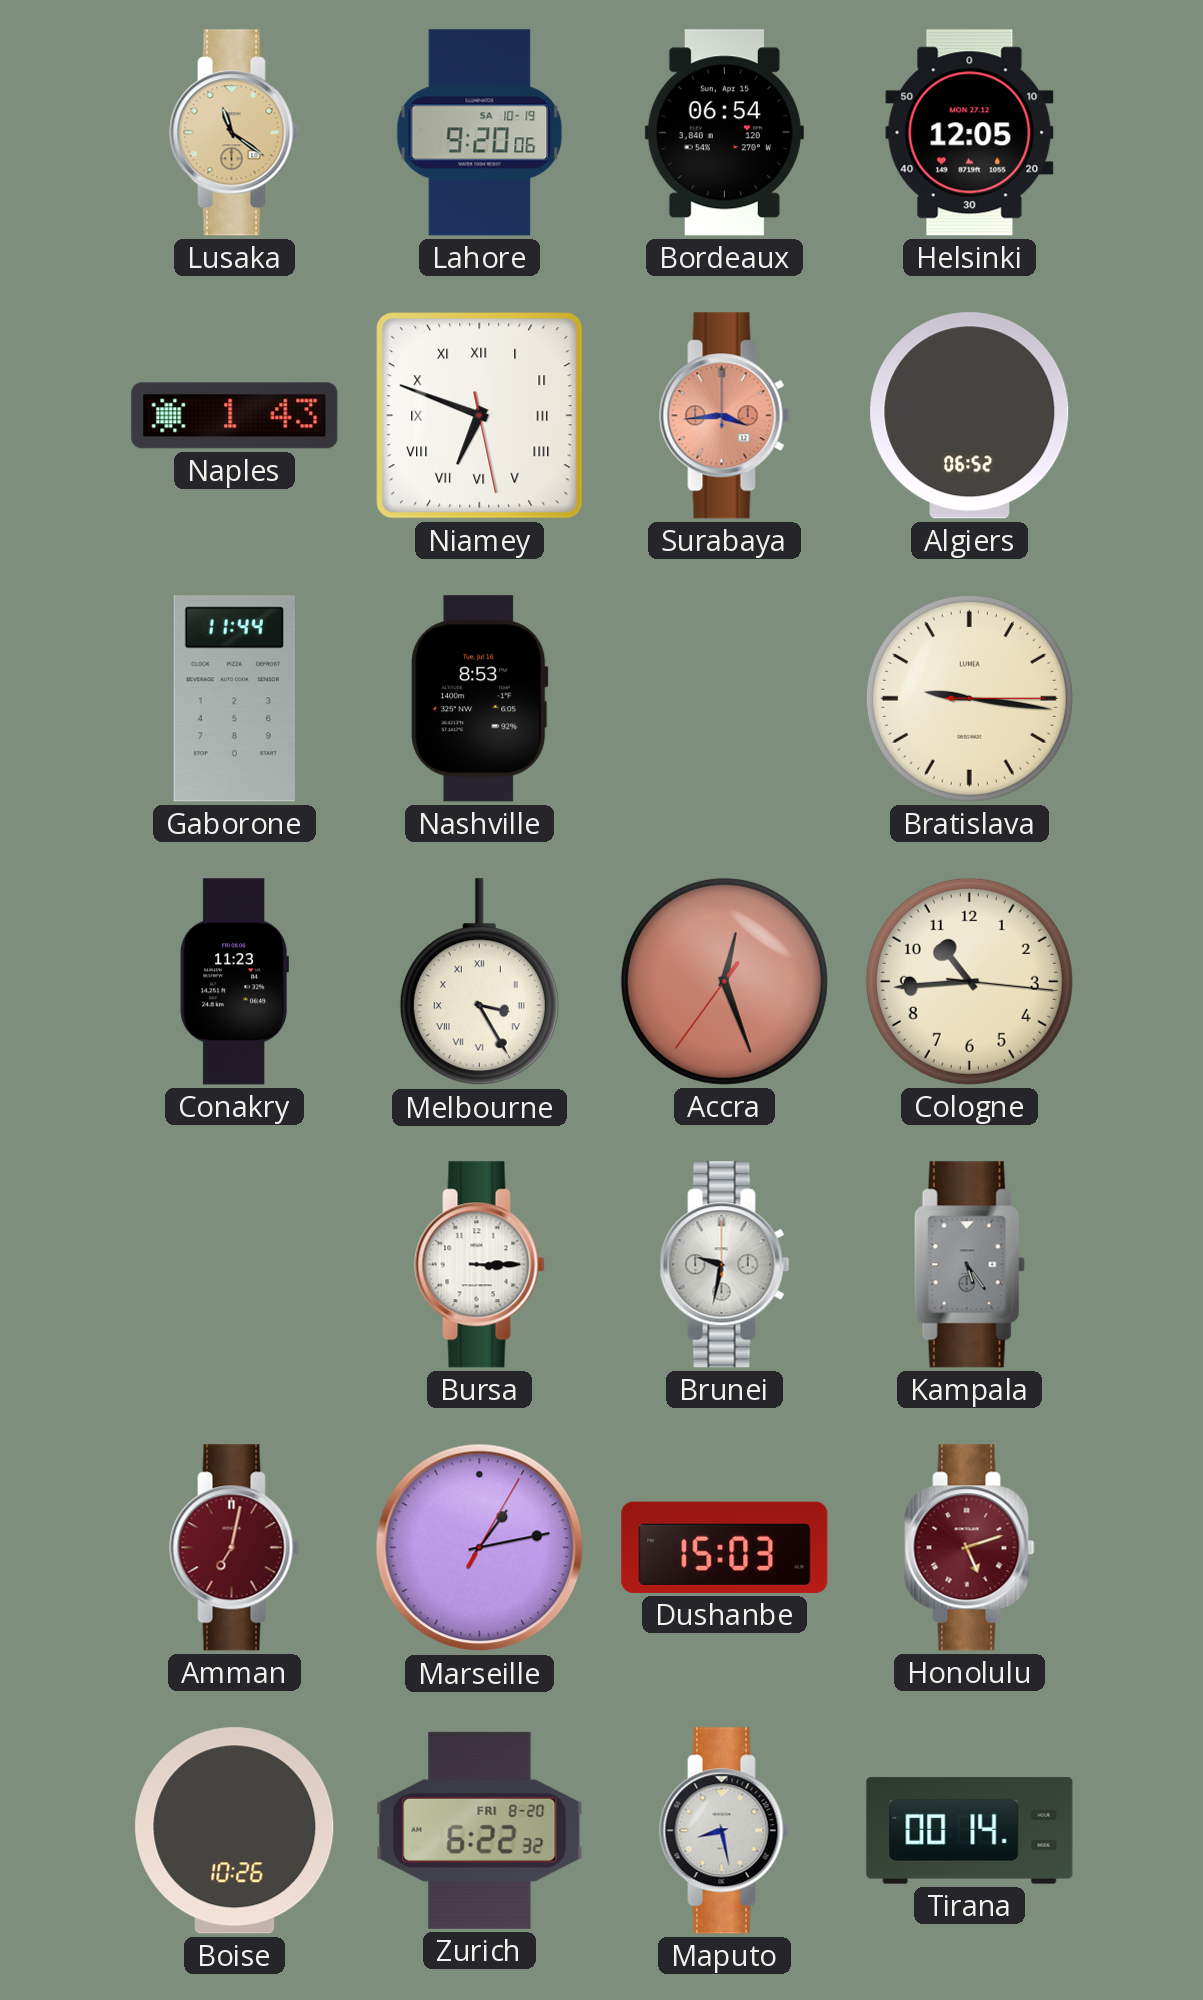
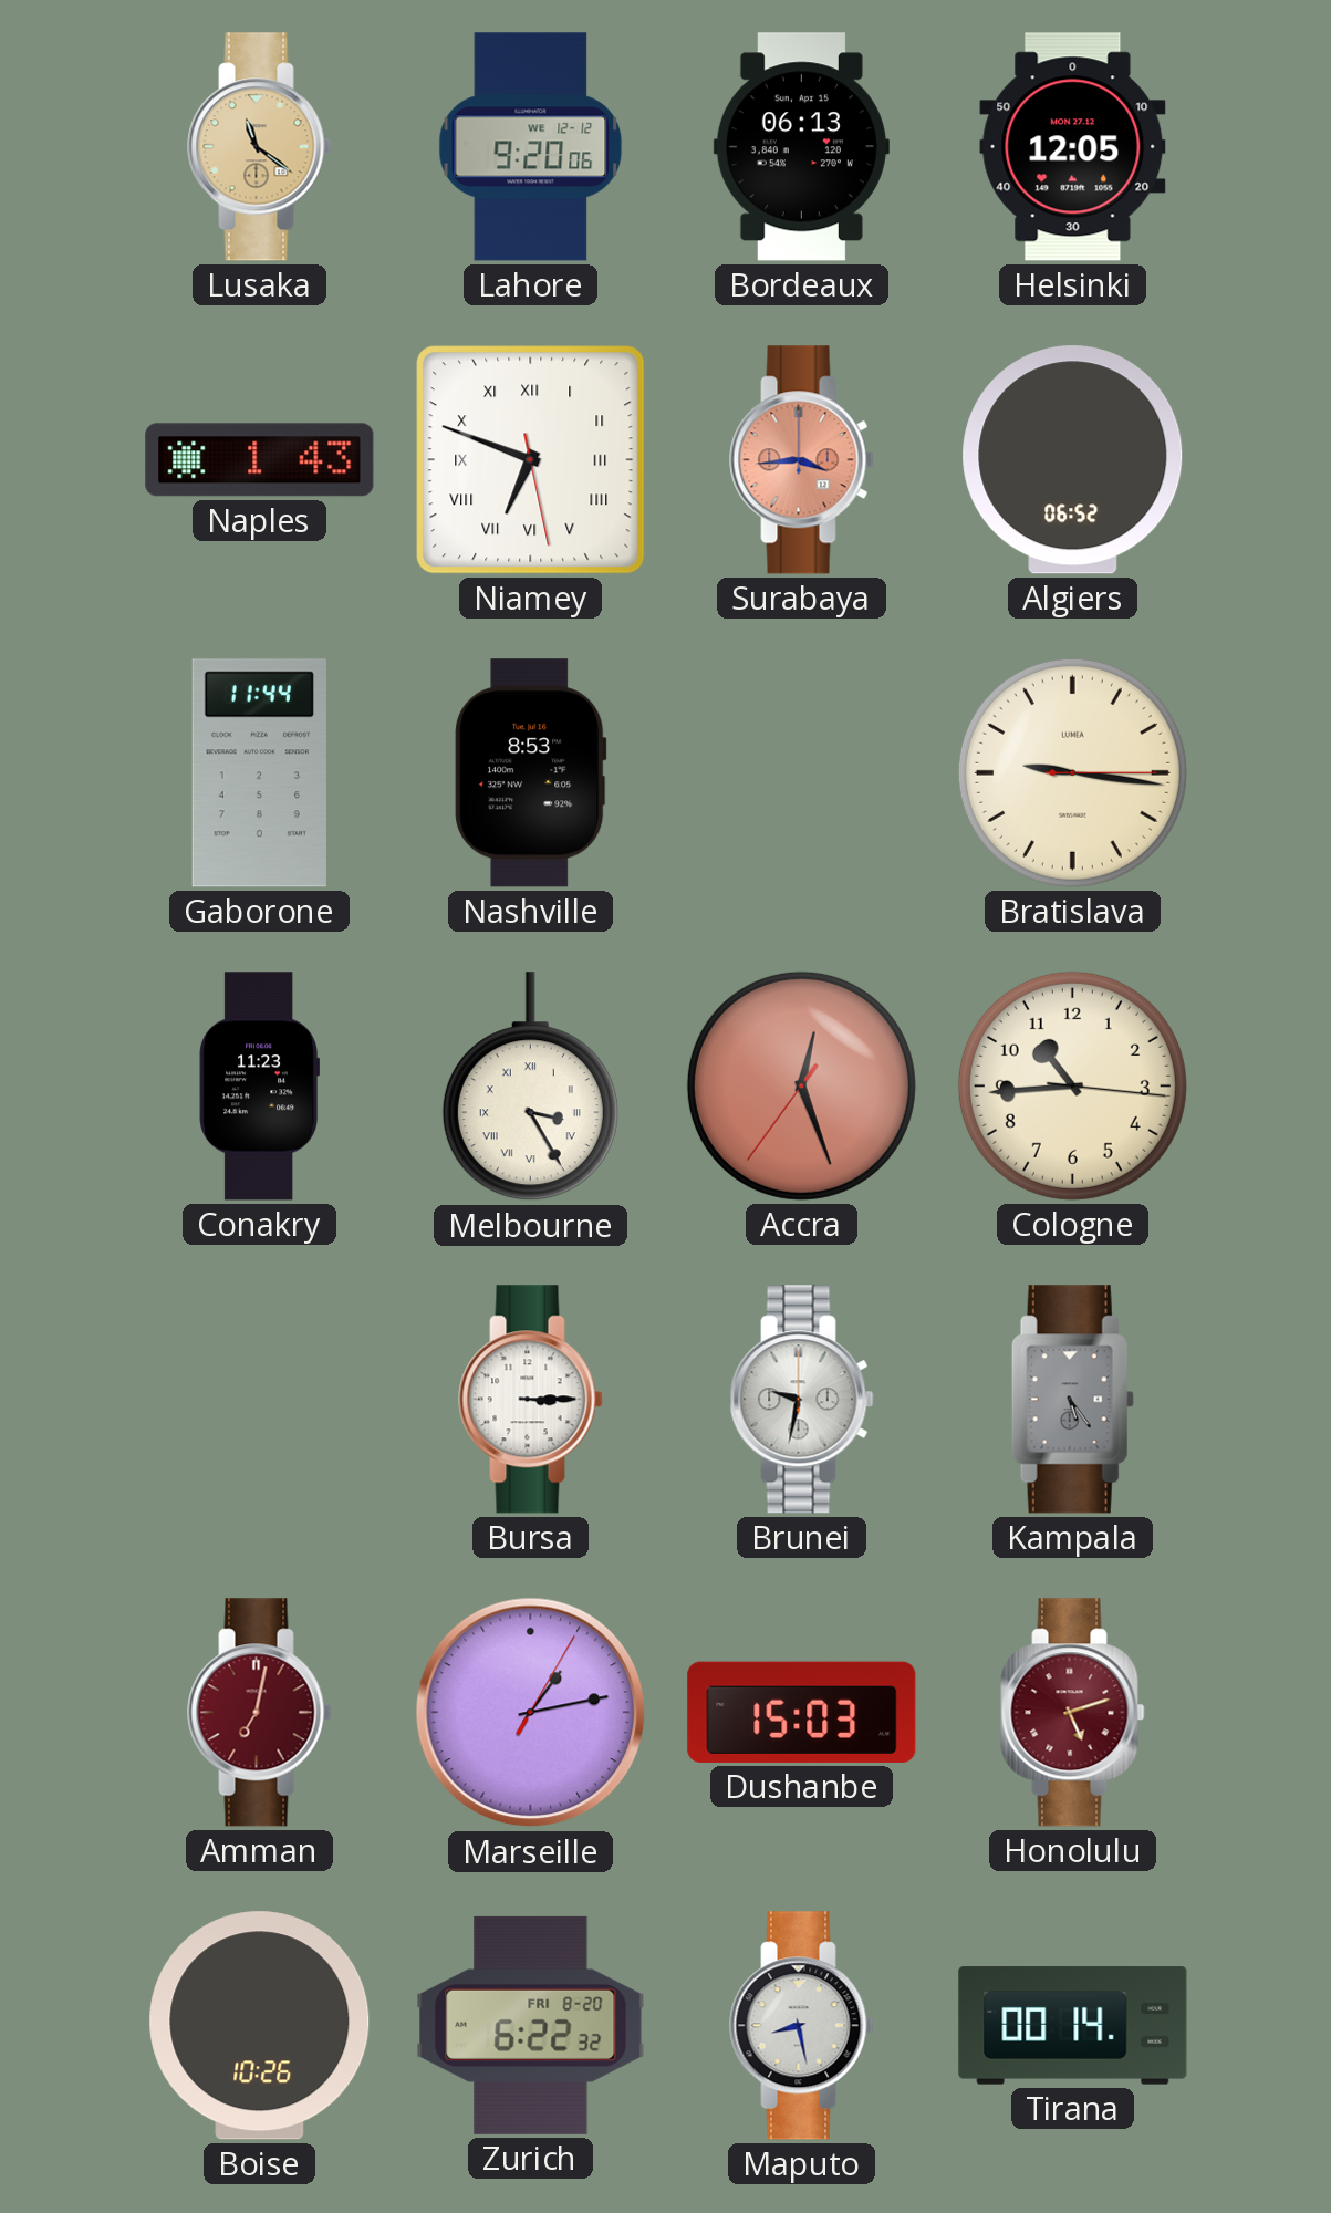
Lahore date: SA 10-19 -> WE 12-12
Bordeaux: 06:54 -> 06:13
